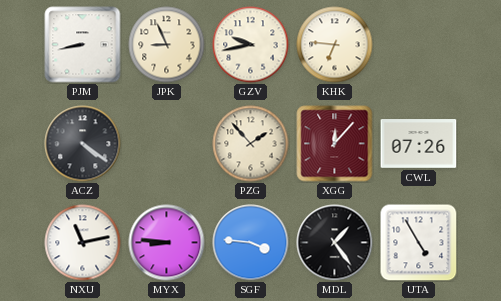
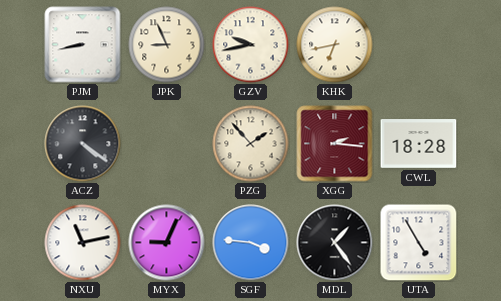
KHK: 6:46 -> 6:43
XGG: 12:07 -> 2:16
CWL: 07:26 -> 18:28
MYX: 8:46 -> 9:04
